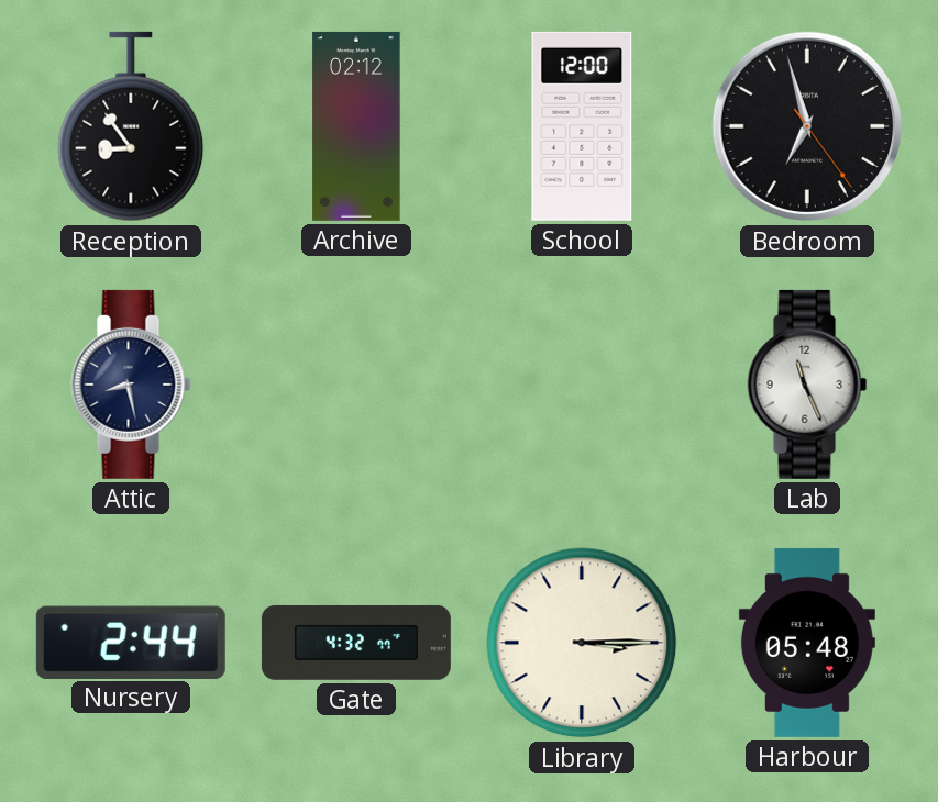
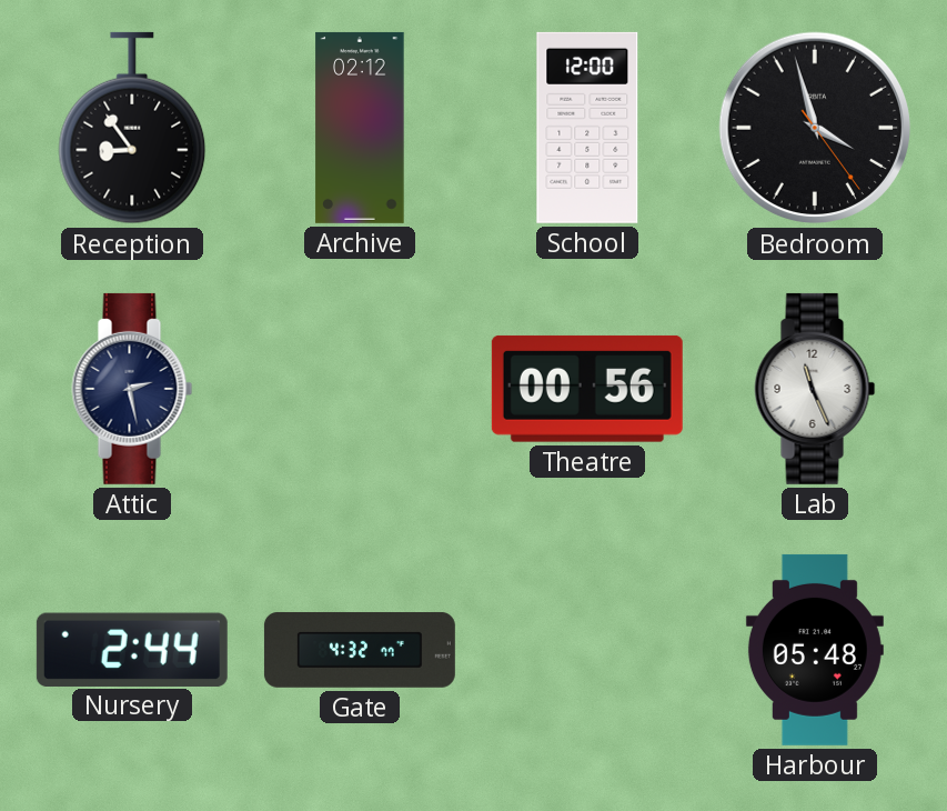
Bedroom: 6:57 -> 3:57
Attic: 8:28 -> 2:28
Theatre: none -> 00:56
Library: 3:15 -> none
